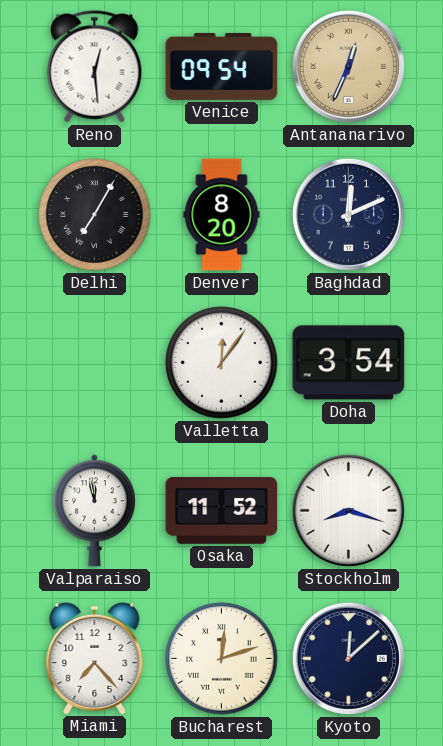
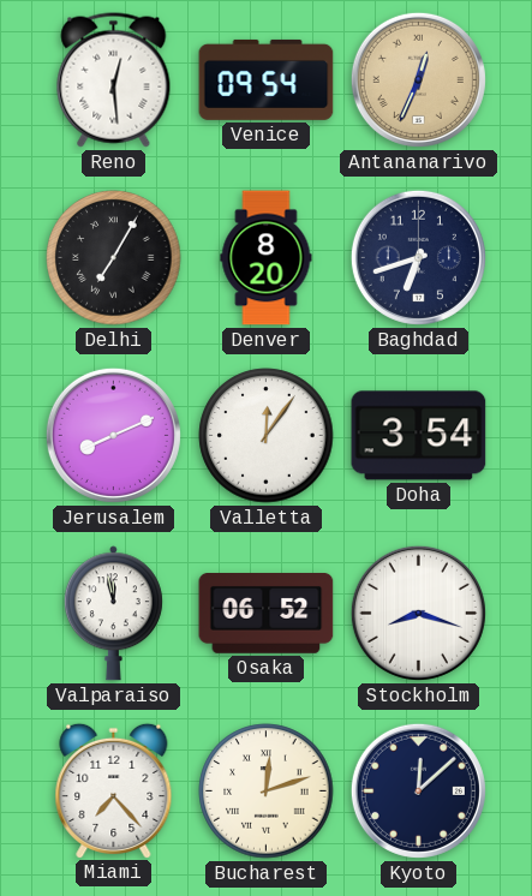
Baghdad: 12:11 -> 6:42
Jerusalem: none -> 8:11
Osaka: 11:52 -> 06:52
